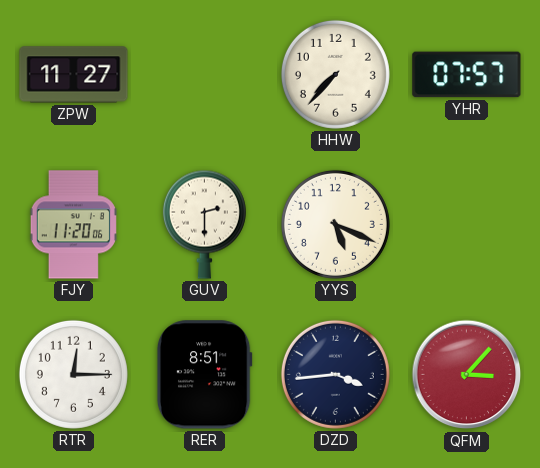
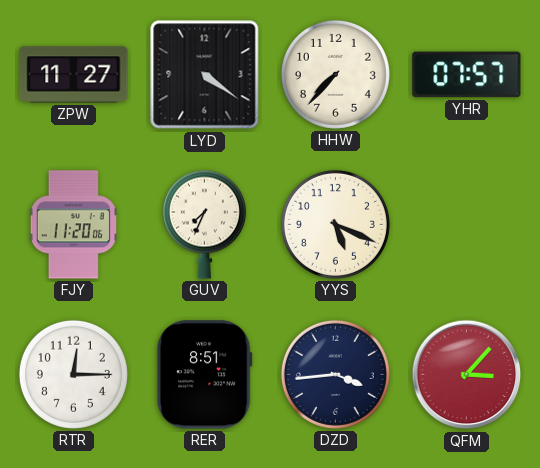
LYD: none -> 4:21
GUV: 2:30 -> 7:34
